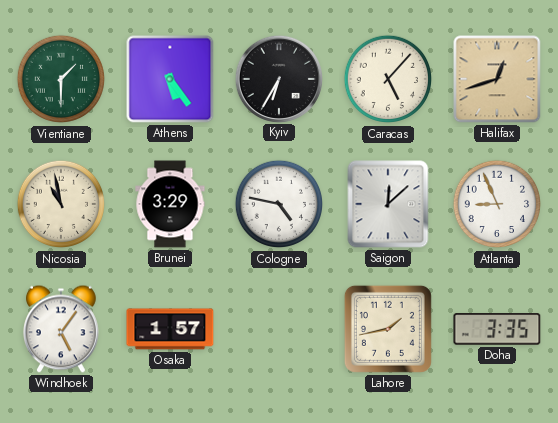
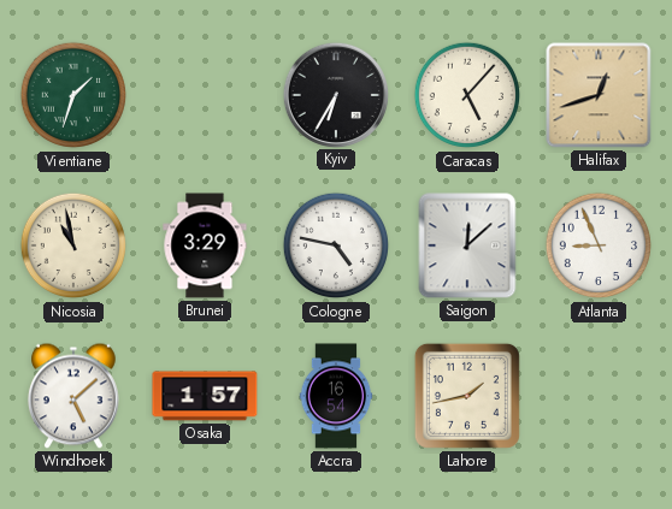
Vientiane: 1:30 -> 1:33
Athens: 5:24 -> none
Windhoek: 5:06 -> 5:08
Accra: none -> 16:54
Doha: 3:35 -> none
